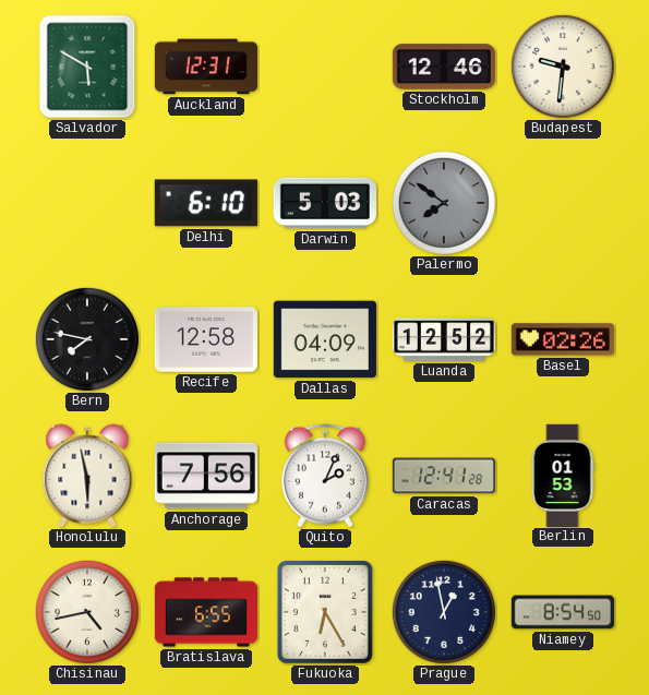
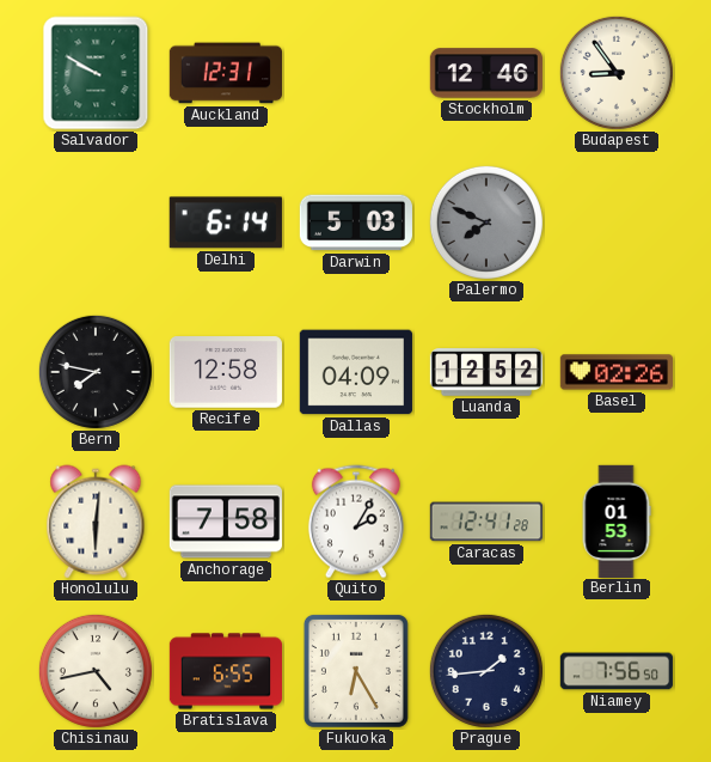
Salvador: 5:50 -> 9:50
Budapest: 9:31 -> 8:54
Delhi: 6:10 -> 6:14
Palermo: 7:51 -> 7:49
Honolulu: 5:58 -> 6:01
Anchorage: 7:56 -> 7:58
Quito: 2:04 -> 2:05
Prague: 12:58 -> 1:44
Niamey: 8:54 -> 7:56
